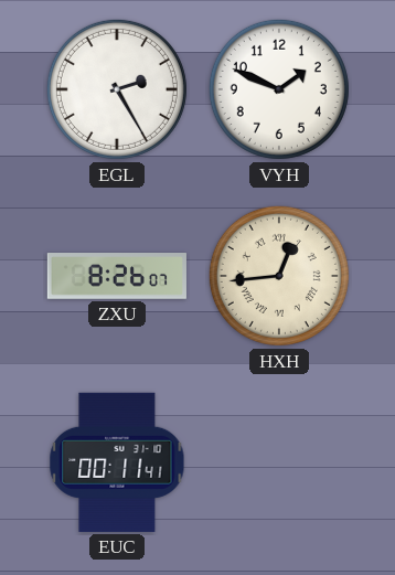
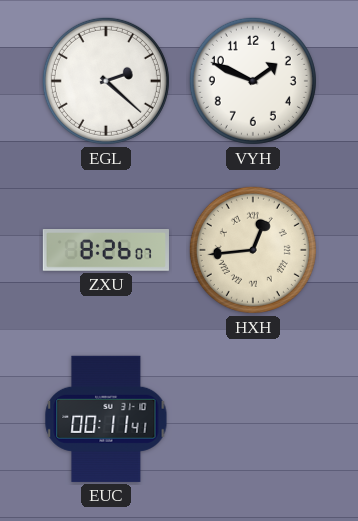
EGL: 2:25 -> 2:22
